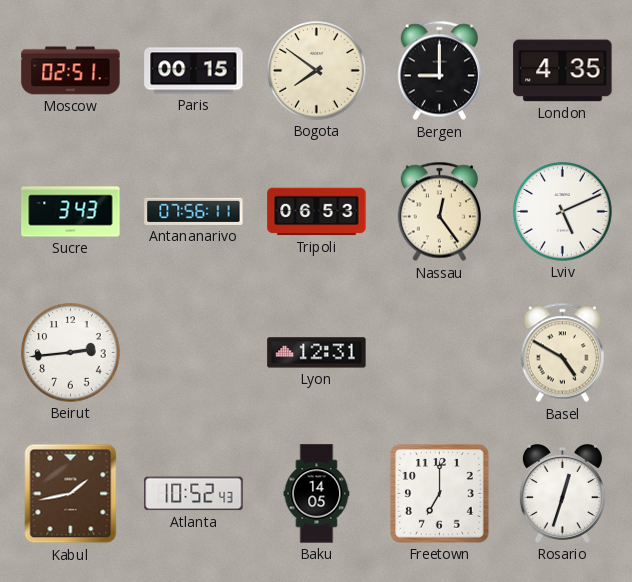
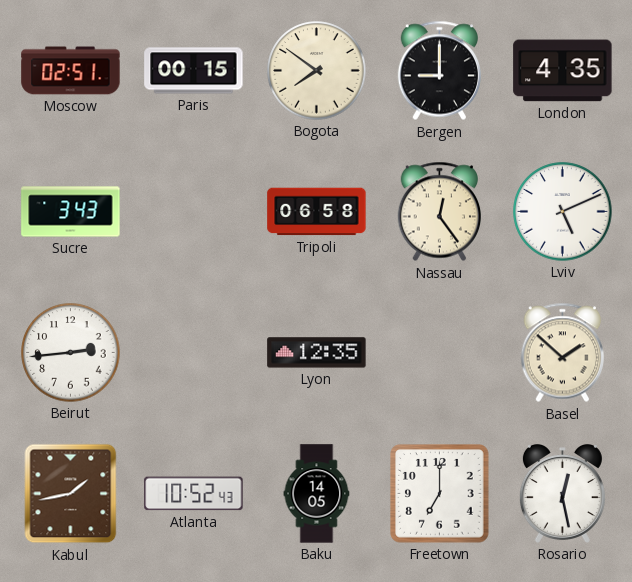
Antananarivo: 07:56 -> none
Tripoli: 06:53 -> 06:58
Lyon: 12:31 -> 12:35
Basel: 4:50 -> 1:52
Rosario: 12:33 -> 12:28
